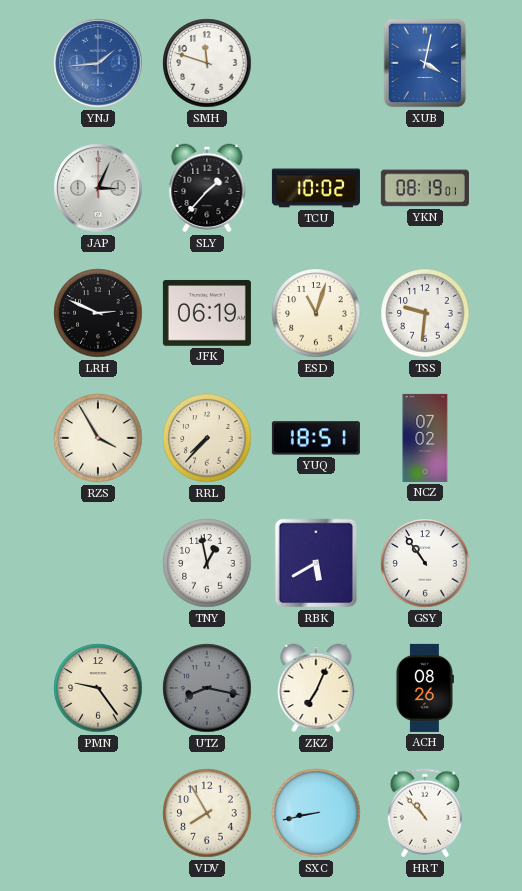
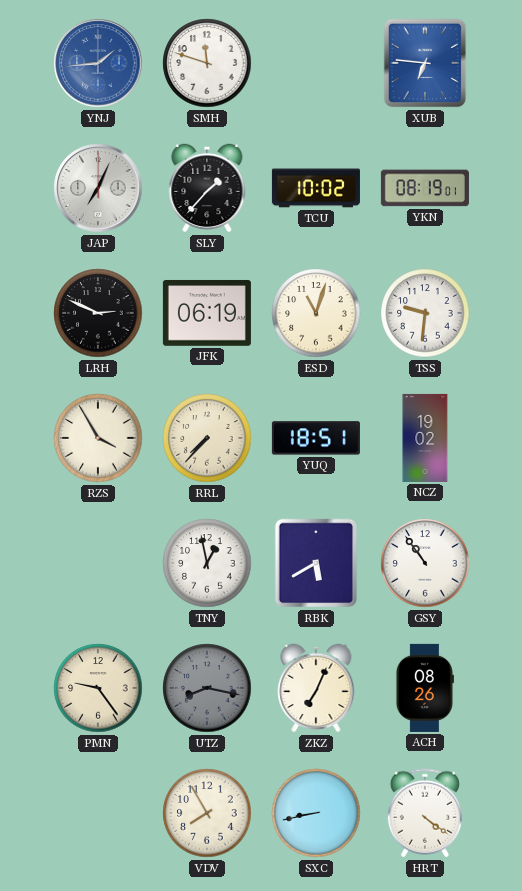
XUB: 4:02 -> 6:46
JAP: 3:04 -> 7:04
NCZ: 07:02 -> 19:02
HRT: 10:53 -> 4:21
